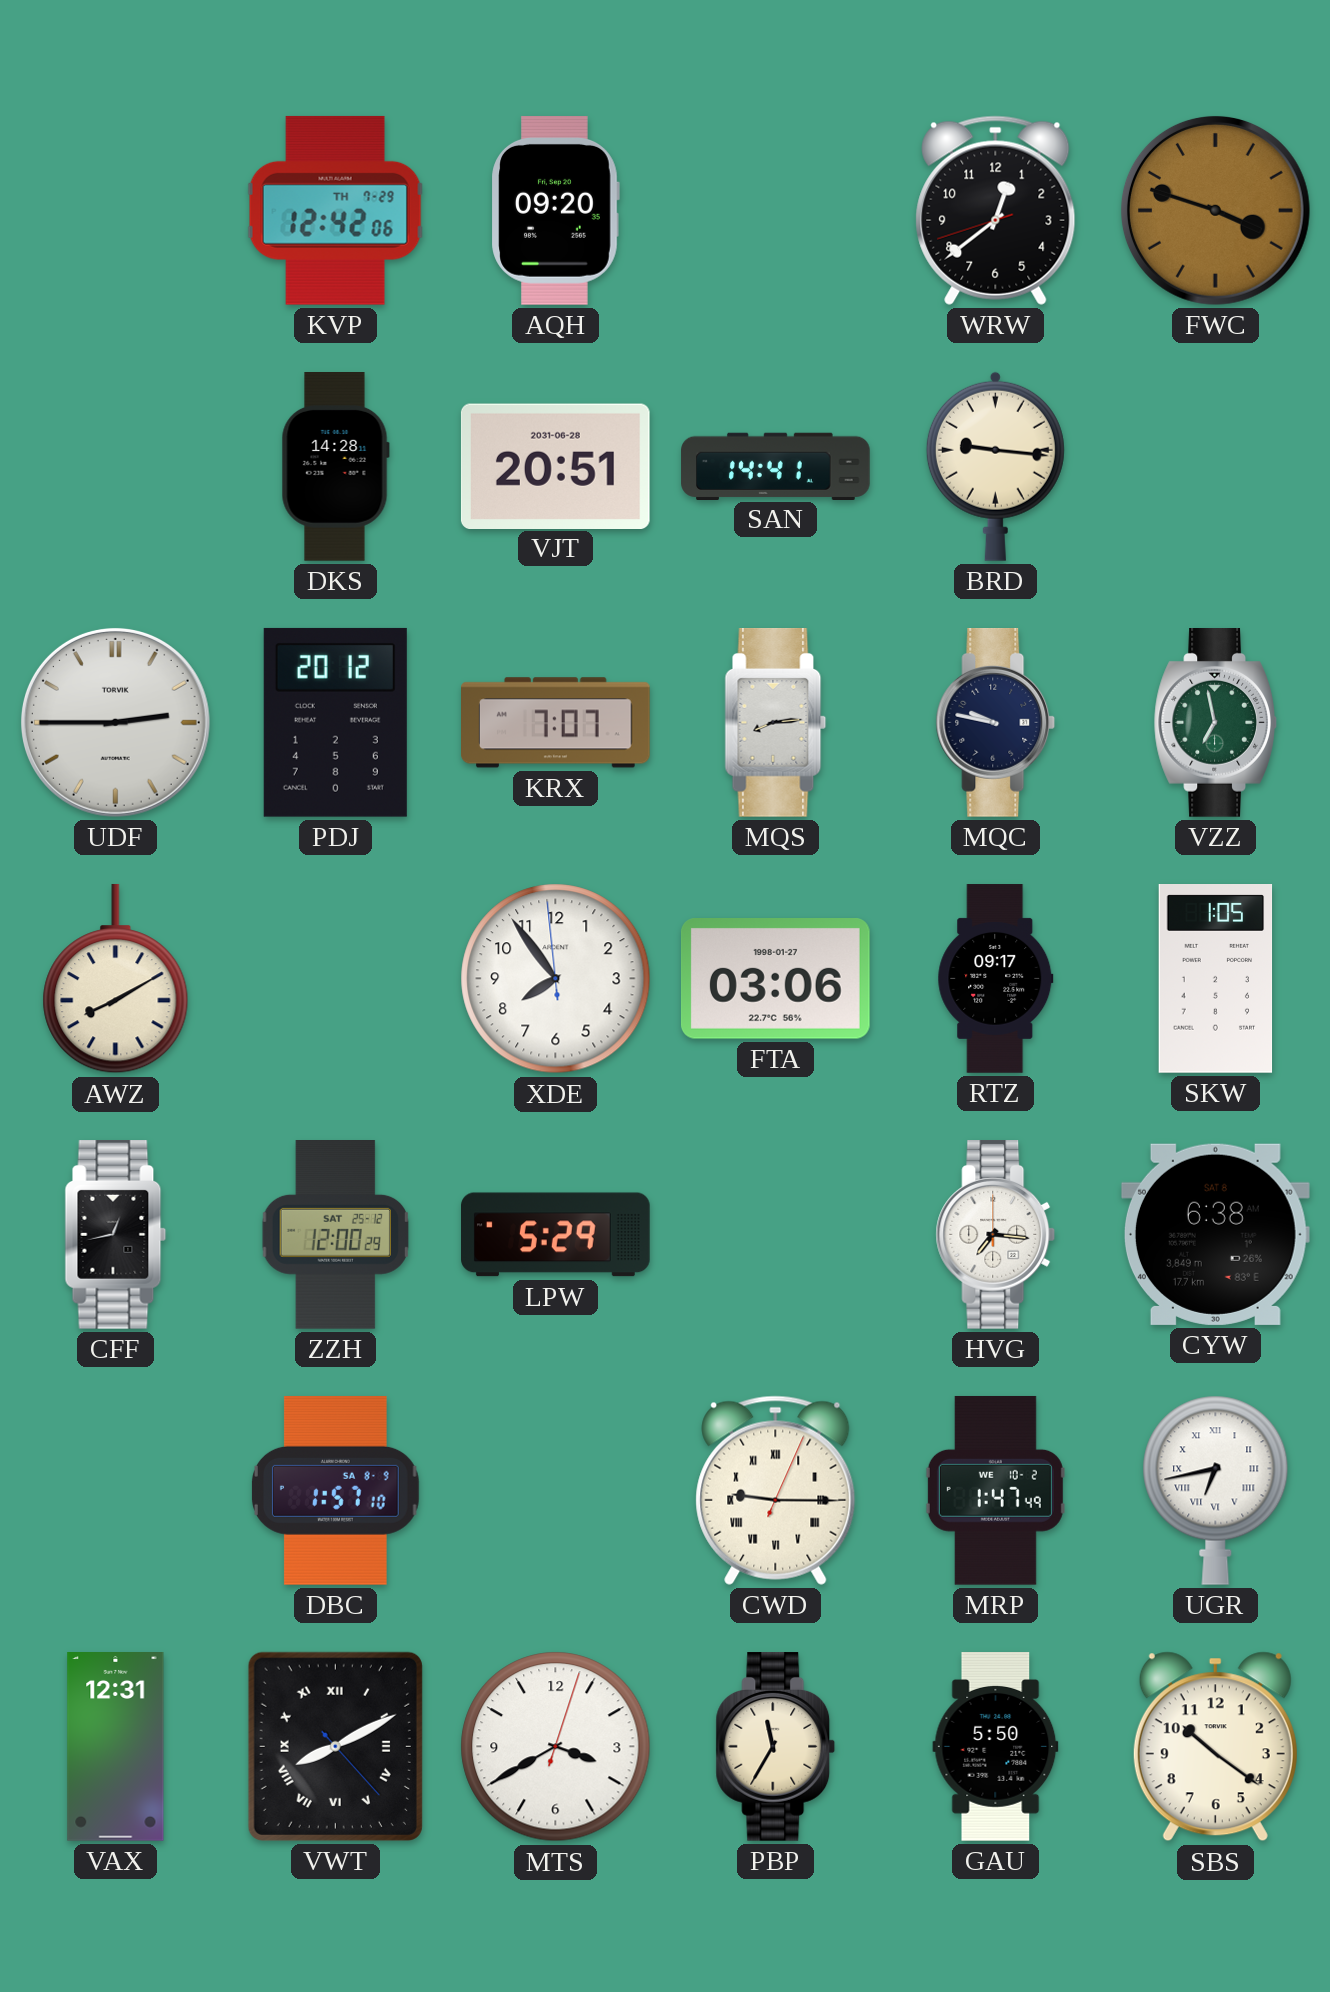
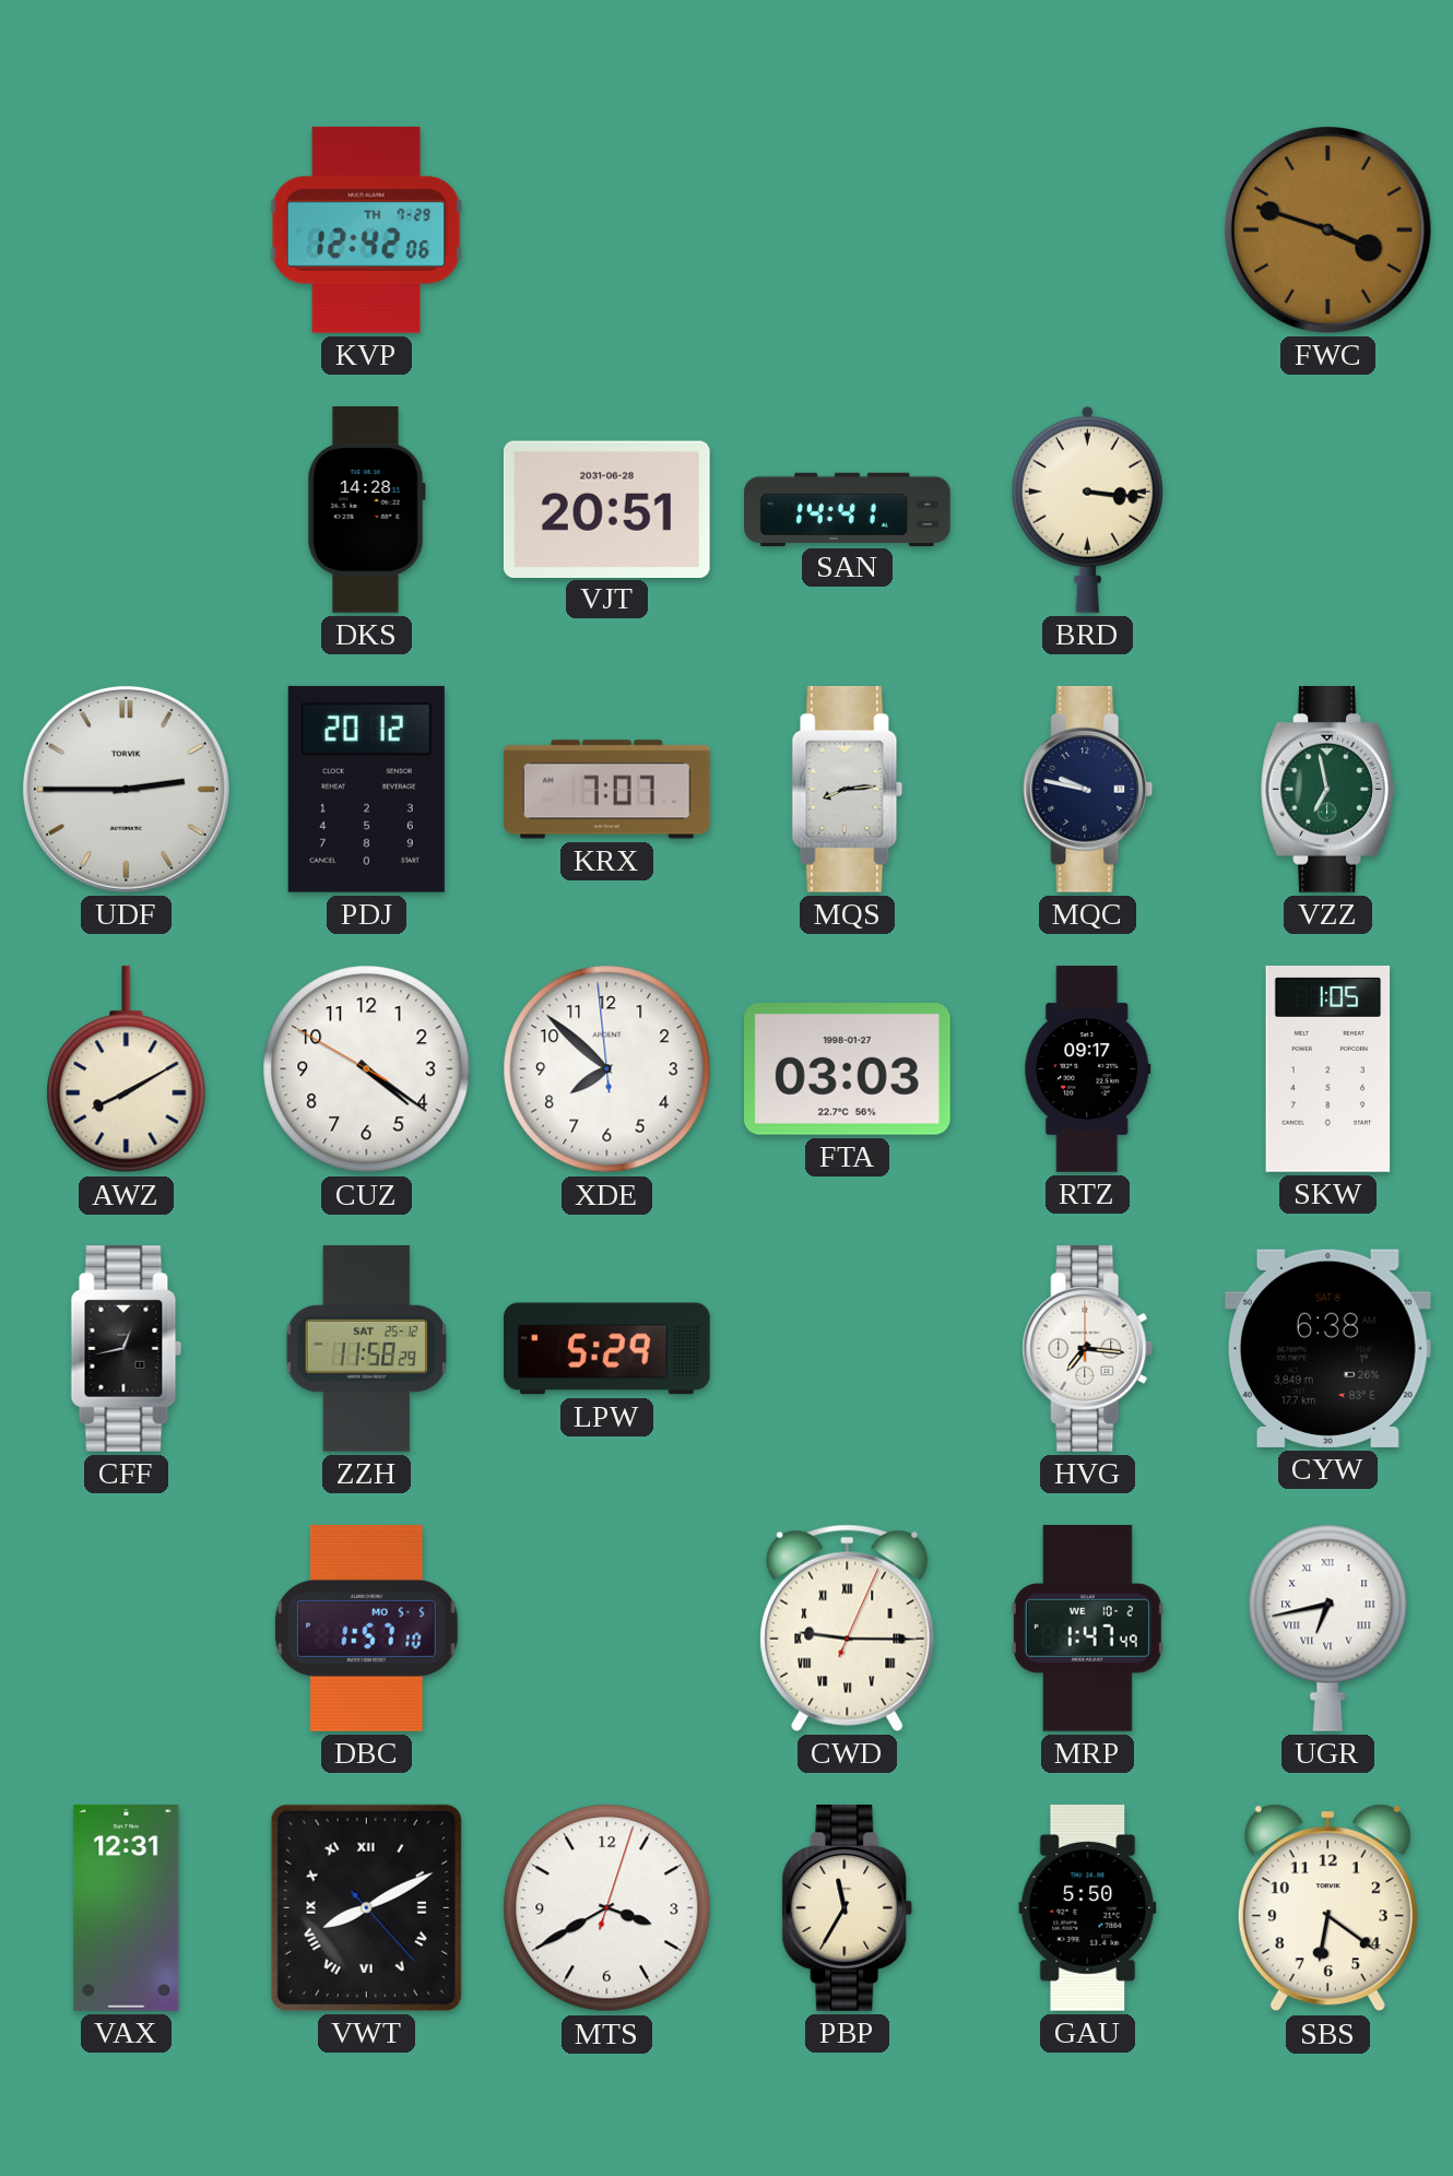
AQH: 09:20 -> none
WRW: 12:38 -> none
BRD: 9:16 -> 3:16
CUZ: none -> 4:20
XDE: 7:53 -> 7:51
FTA: 03:06 -> 03:03
ZZH: 12:00 -> 11:58
DBC date: SA 8-9 -> MO 5-5
SBS: 10:21 -> 6:21
